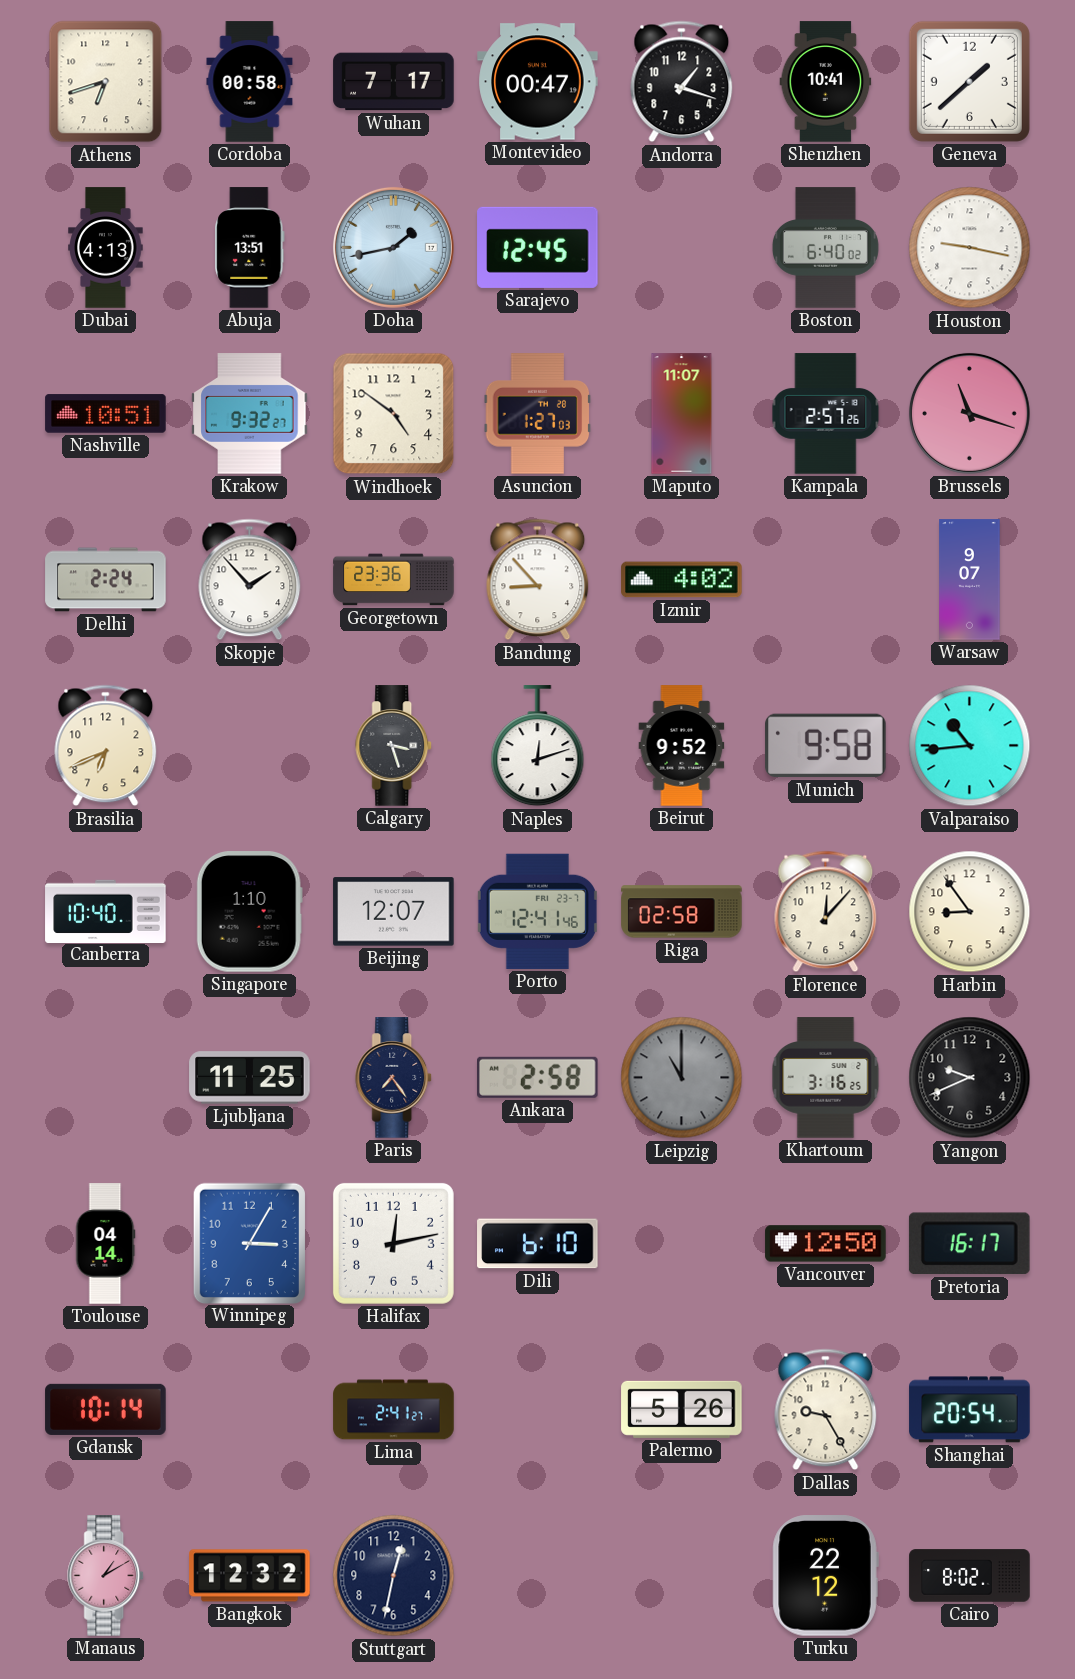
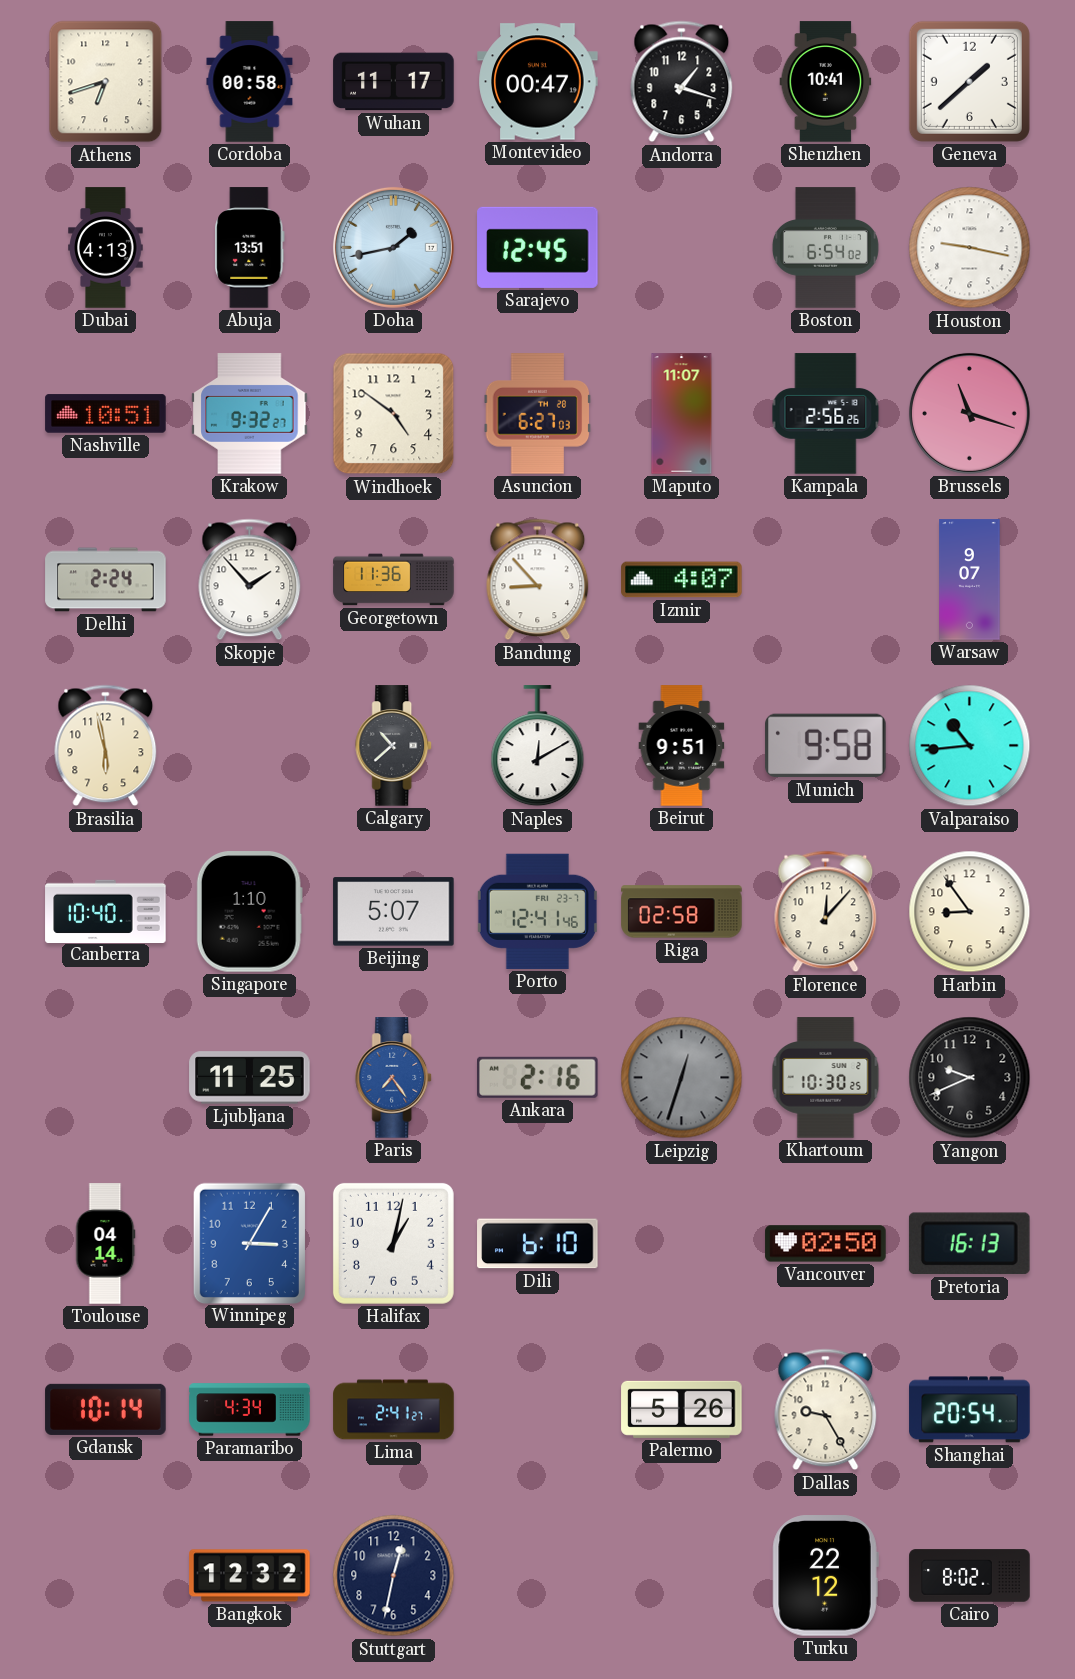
Wuhan: 7:17 -> 11:17
Boston: 6:40 -> 6:54
Asuncion: 1:27 -> 6:27
Kampala: 2:57 -> 2:56
Georgetown: 23:36 -> 11:36
Izmir: 4:02 -> 4:07
Brasilia: 6:41 -> 5:58
Calgary: 3:27 -> 10:38
Naples: 12:12 -> 12:10
Beirut: 9:52 -> 9:51
Beijing: 12:07 -> 5:07
Paris dial: navy -> blue
Ankara: 2:58 -> 2:16
Leipzig: 11:00 -> 12:33
Khartoum: 3:16 -> 10:30
Halifax: 12:13 -> 1:02
Vancouver: 12:50 -> 02:50
Pretoria: 16:17 -> 16:13
Paramaribo: none -> 4:34
Manaus: 1:10 -> none
